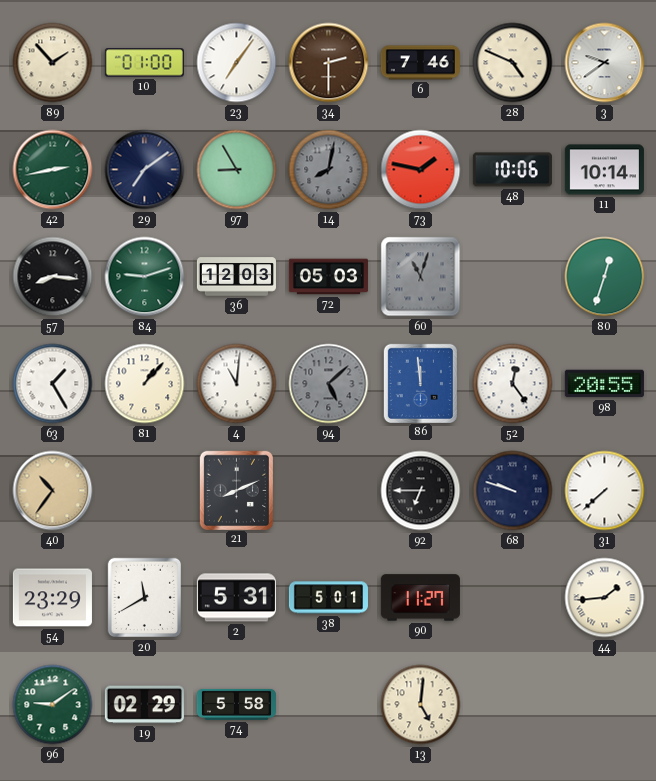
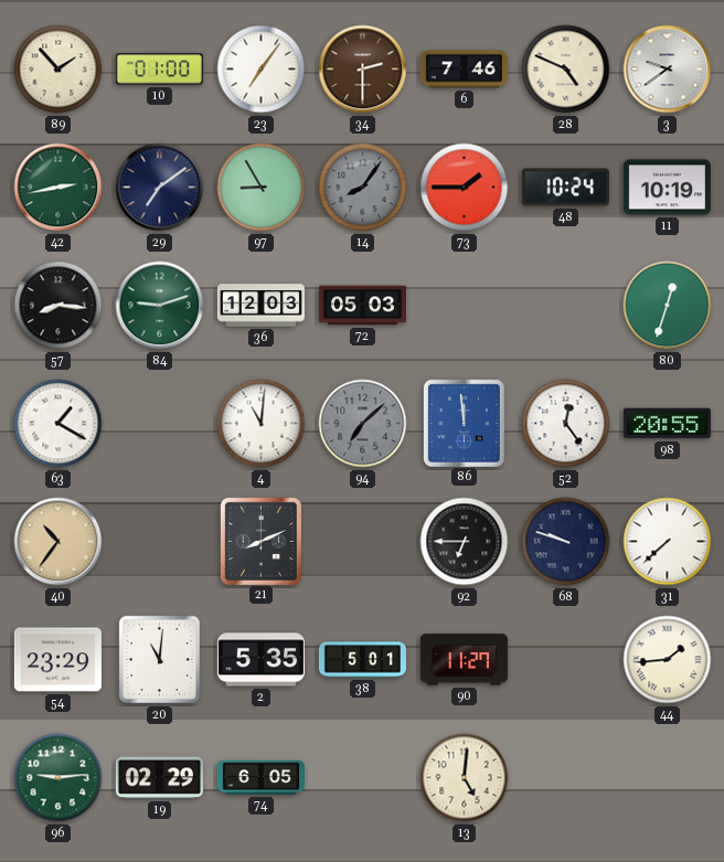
14: 8:02 -> 8:06
73: 1:47 -> 1:45
48: 10:06 -> 10:24
11: 10:14 -> 10:19
60: 11:03 -> none
63: 1:25 -> 1:20
81: 1:07 -> none
94: 5:08 -> 7:08
20: 11:40 -> 11:01
2: 5:31 -> 5:35
96: 9:09 -> 9:14
74: 5:58 -> 6:05
